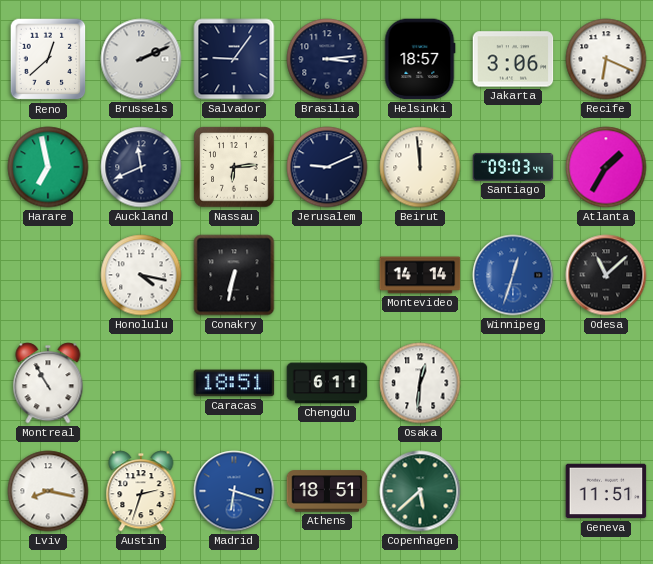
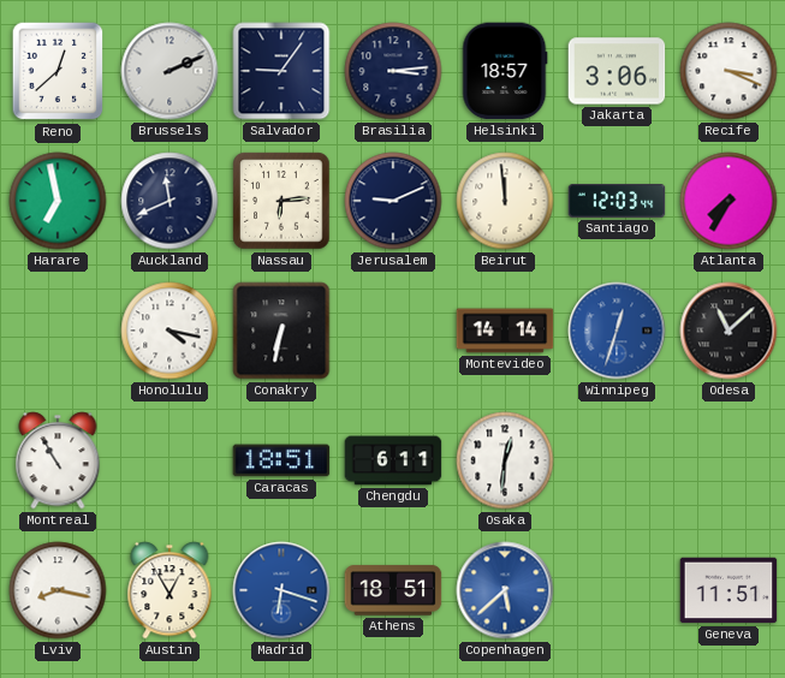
Recife: 6:19 -> 3:19
Santiago: 09:03 -> 12:03
Atlanta: 1:35 -> 7:35
Austin: 2:33 -> 12:55
Copenhagen dial: green -> blue
